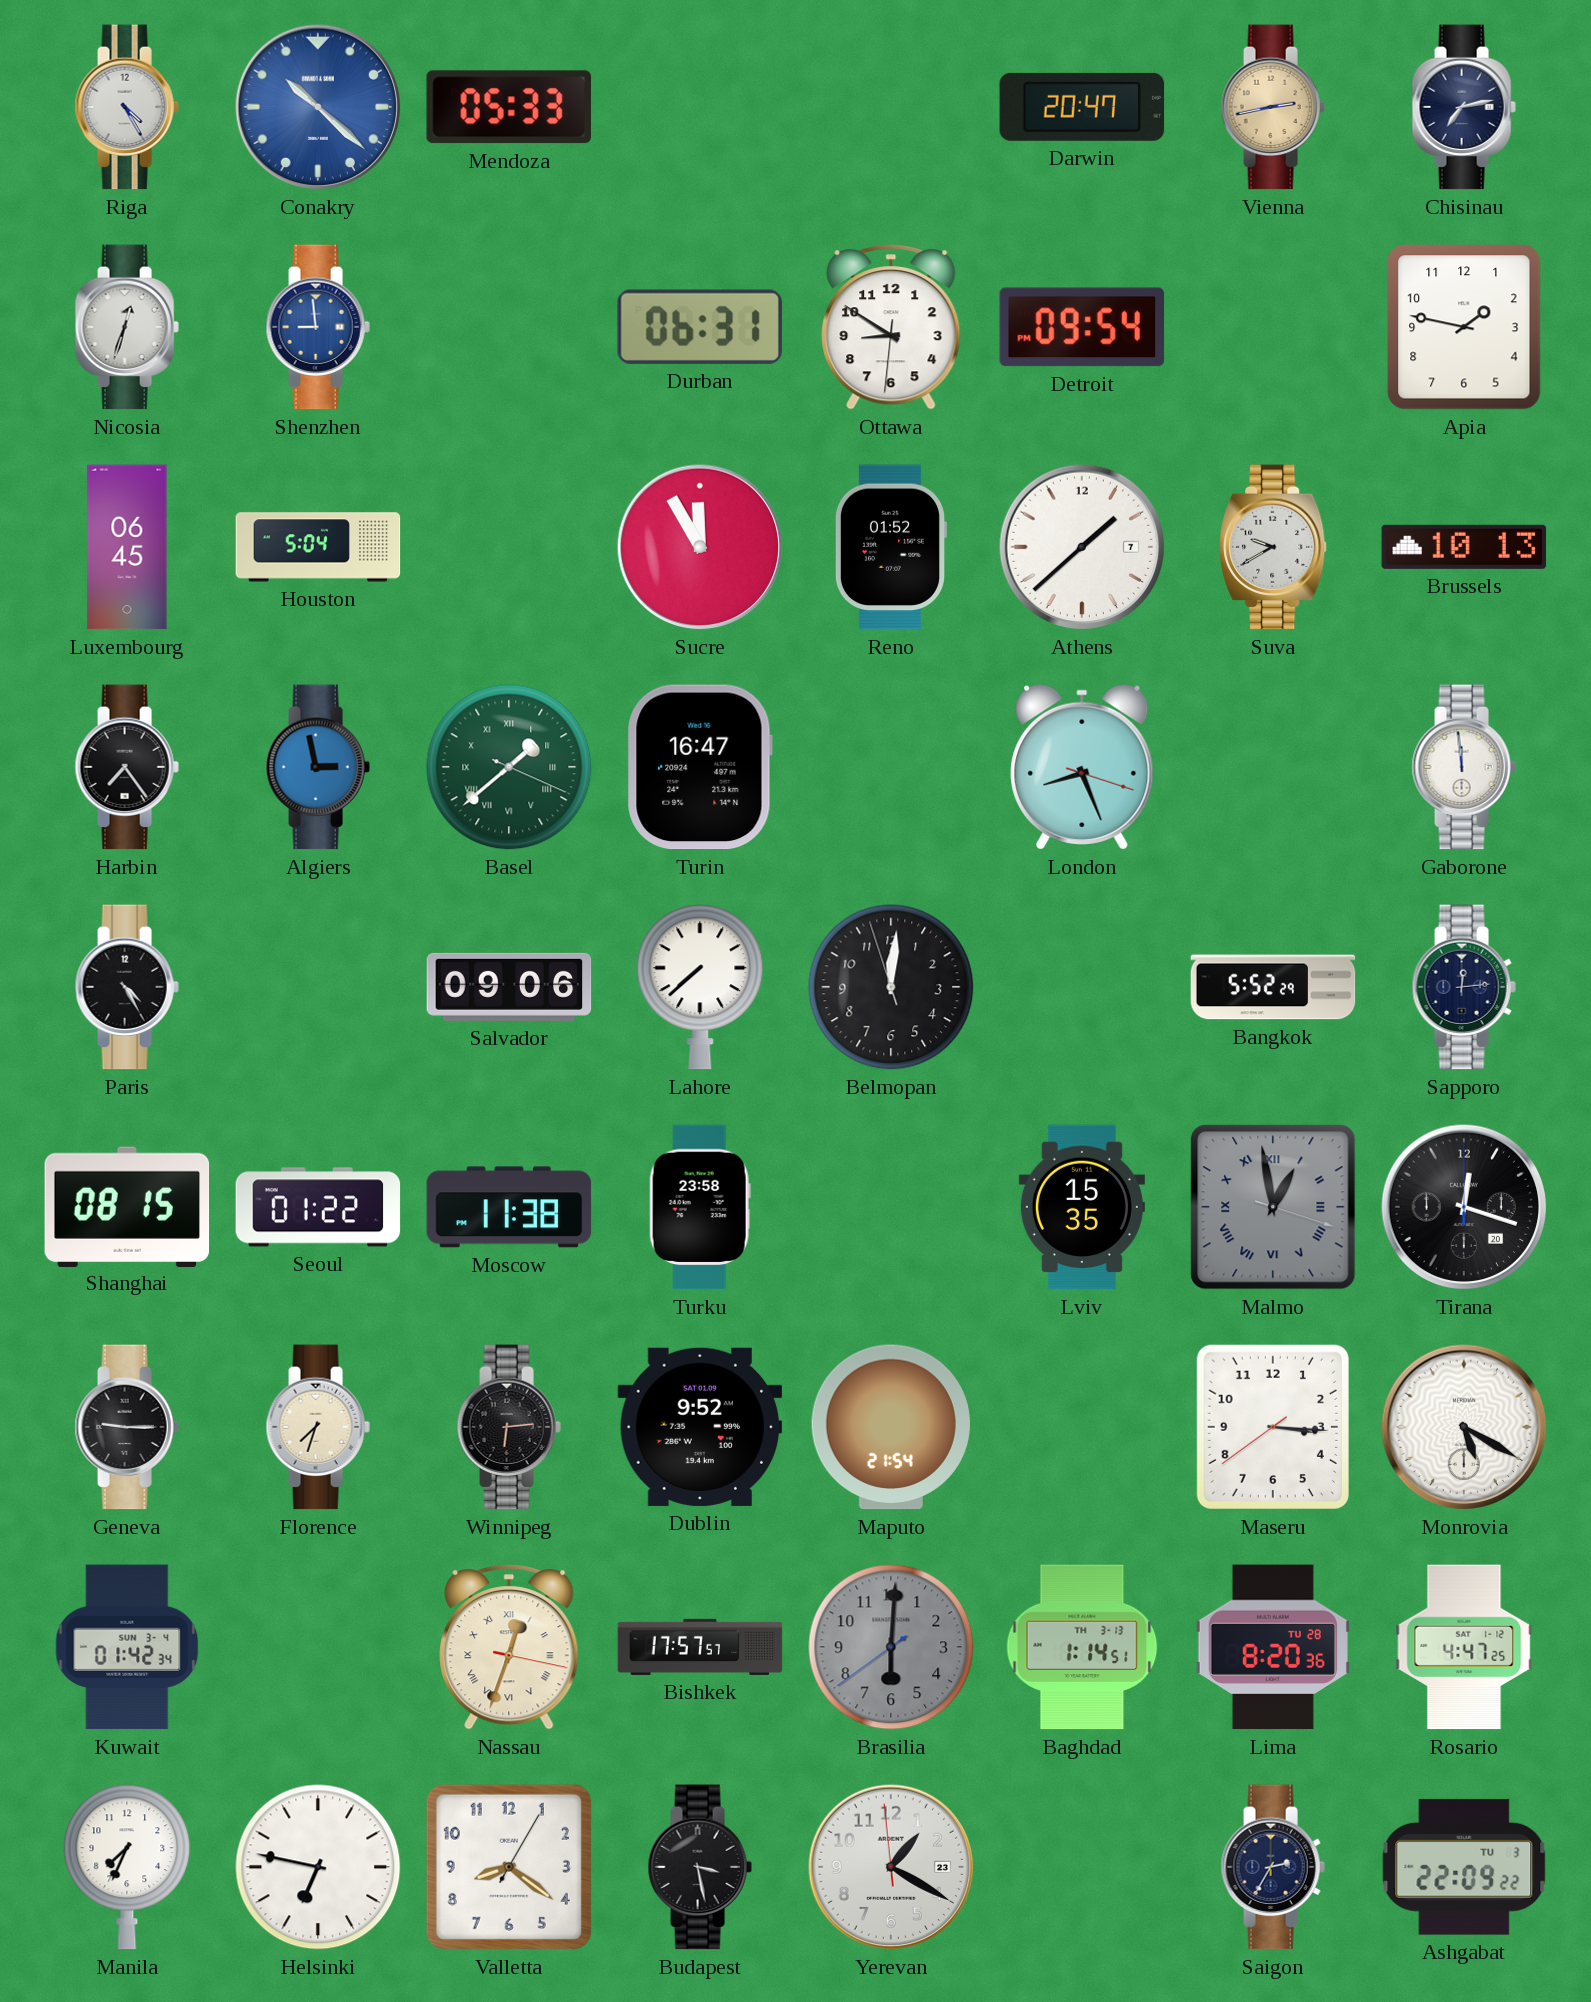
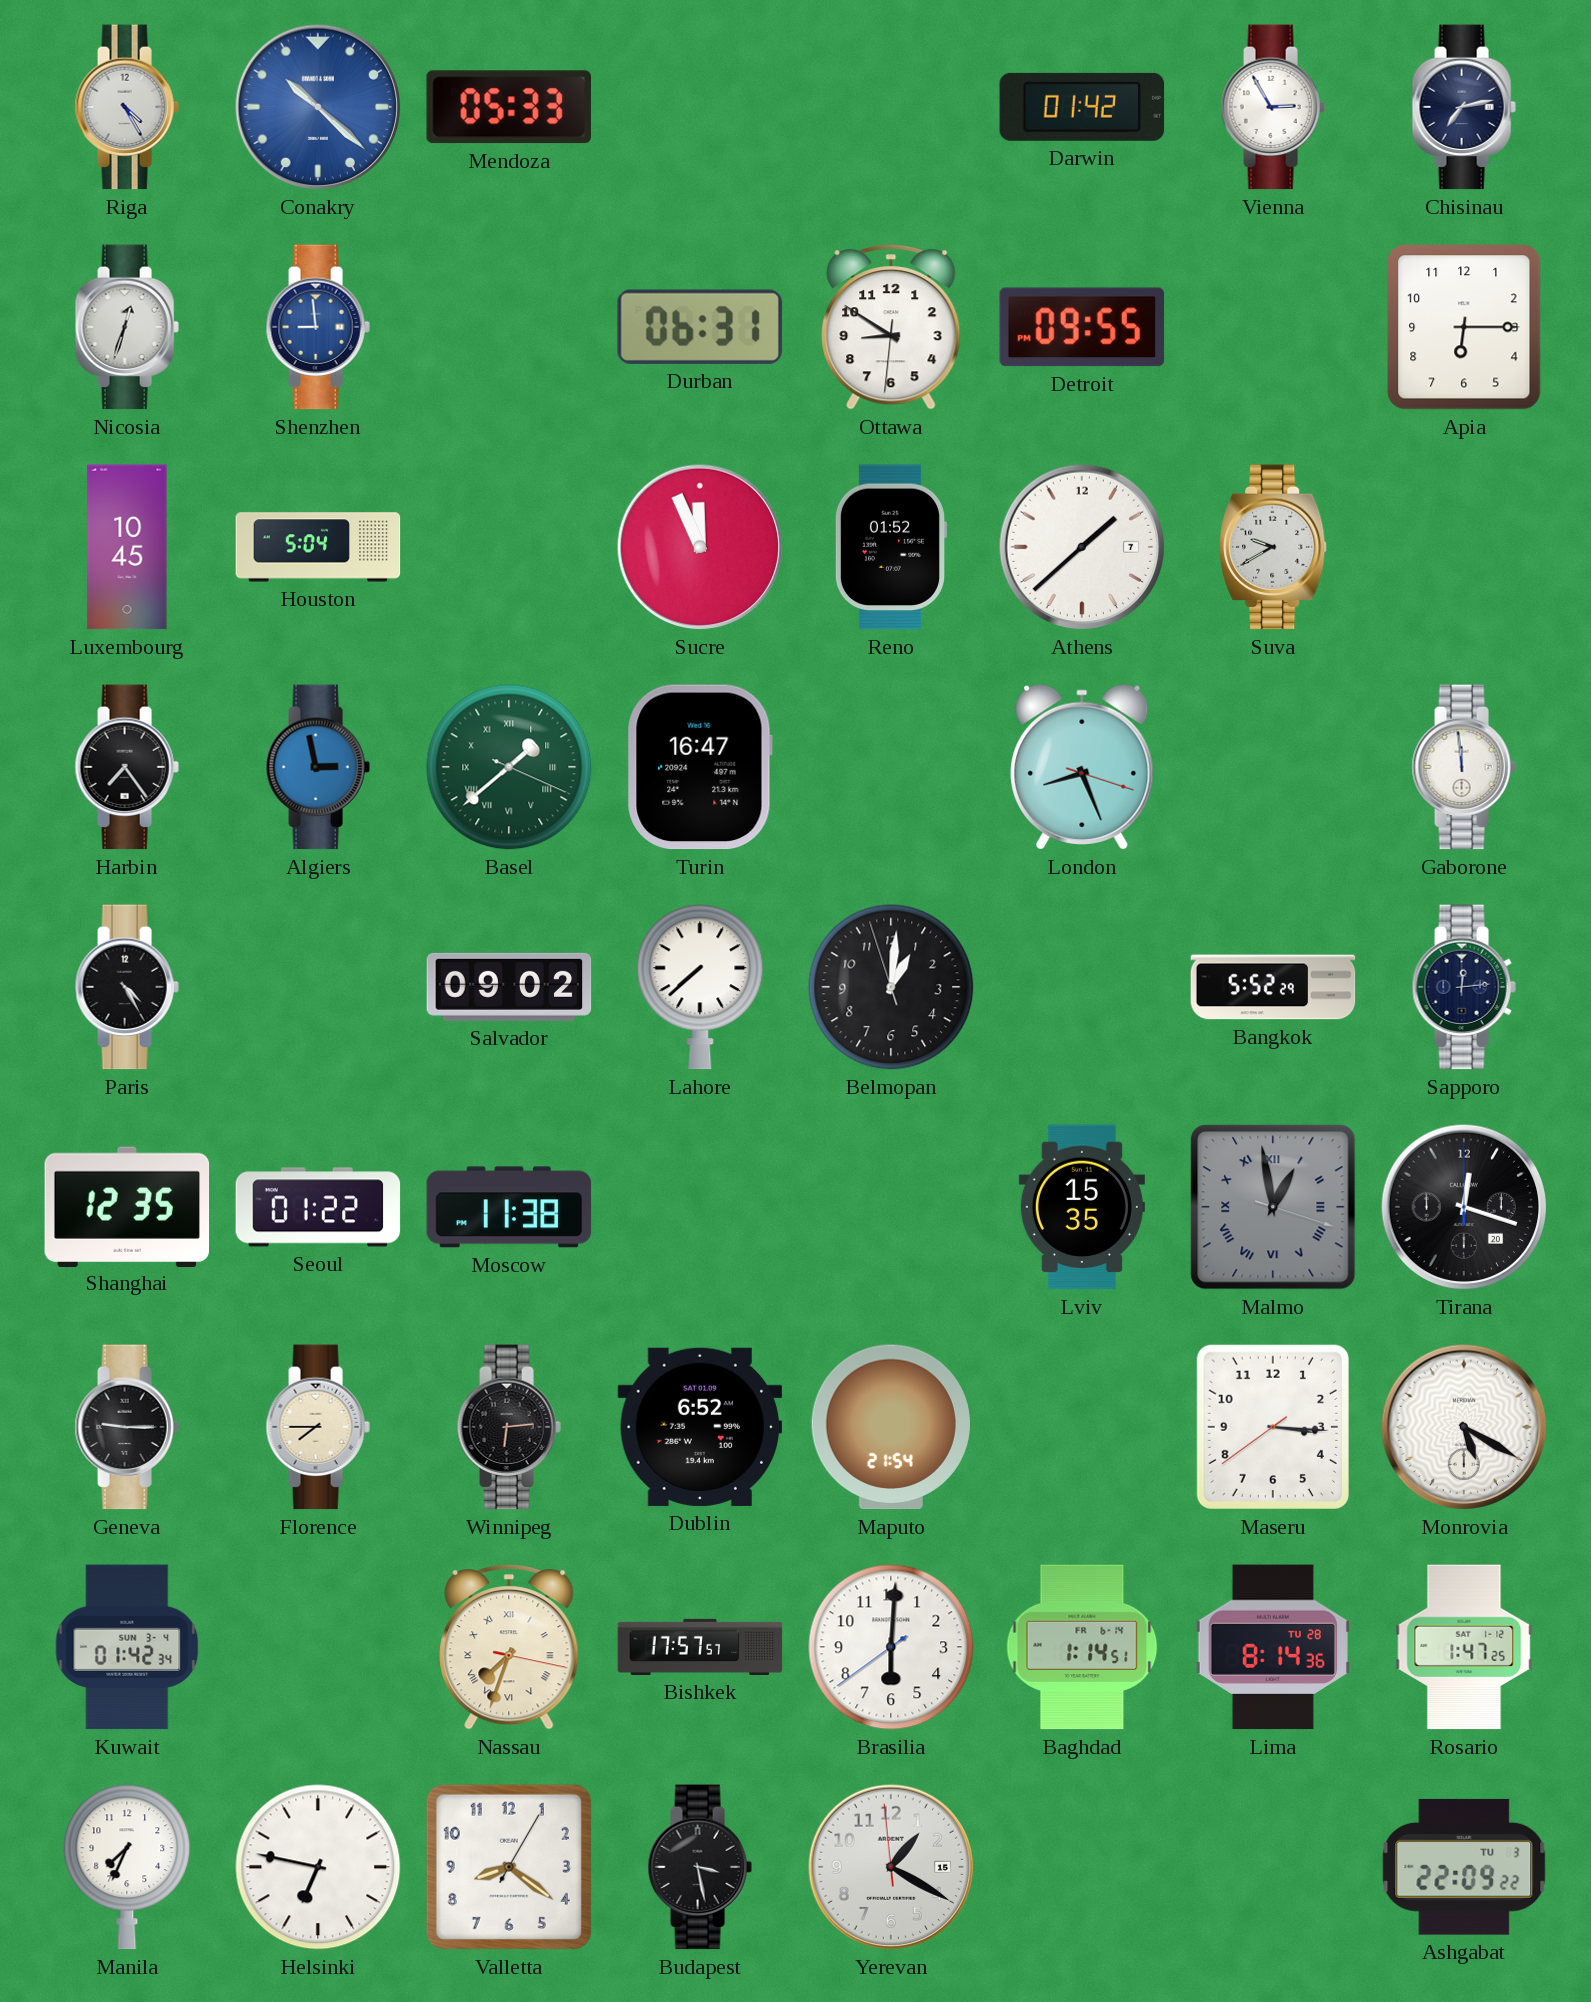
Darwin: 20:47 -> 01:42
Vienna: 2:43 -> 2:55
Vienna dial: champagne -> white
Detroit: 09:54 -> 09:55
Apia: 1:47 -> 6:15
Luxembourg: 06:45 -> 10:45
Sucre: 11:55 -> 11:56
Brussels: 10:13 -> none
Salvador: 09:06 -> 09:02
Belmopan: 12:00 -> 1:00
Shanghai: 08:15 -> 12:35
Turku: 23:58 -> none
Florence: 7:33 -> 7:45
Dublin: 9:52 -> 6:52
Nassau: 12:33 -> 7:33
Brasilia dial: grey -> white
Baghdad date: TH 3-13 -> FR 6-14
Lima: 8:20 -> 8:14
Rosario: 4:47 -> 1:47
Yerevan date: 23 -> 15
Saigon: 2:35 -> none
